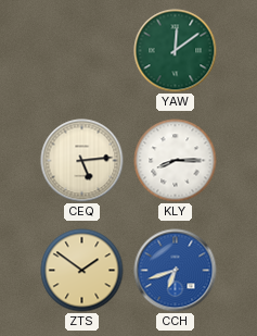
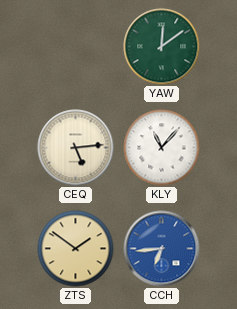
KLY: 8:15 -> 11:07
CCH: 6:42 -> 6:44
